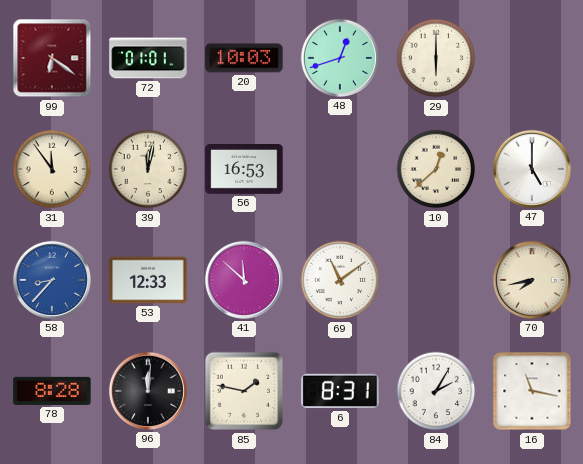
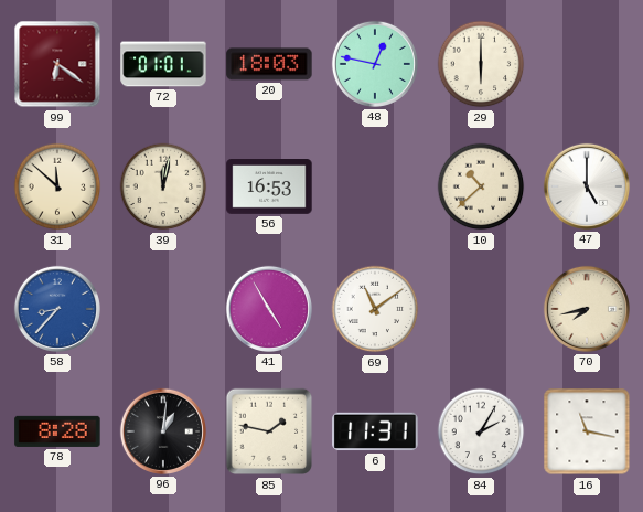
20: 10:03 -> 18:03
48: 12:42 -> 12:47
31: 11:54 -> 11:52
10: 12:38 -> 10:38
53: 12:33 -> none
41: 11:52 -> 4:55
96: 12:01 -> 1:01
6: 8:31 -> 11:31
